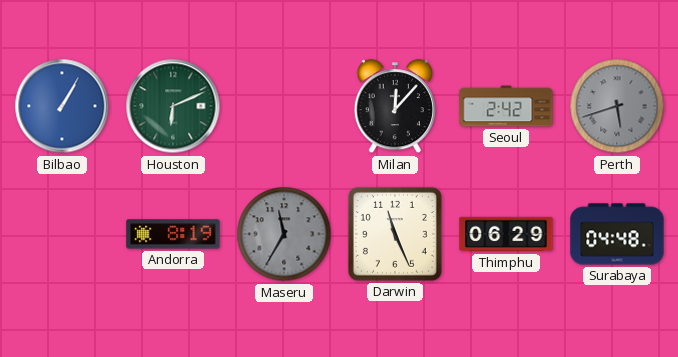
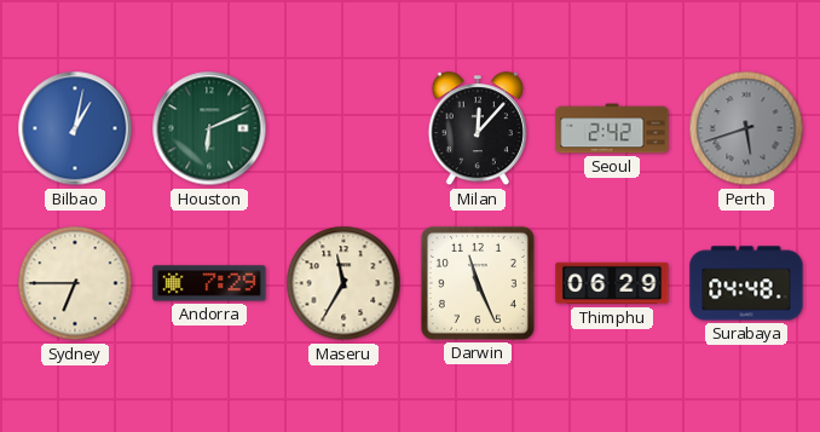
Bilbao: 1:05 -> 1:02
Sydney: none -> 6:45
Andorra: 8:19 -> 7:29
Maseru dial: grey -> cream
